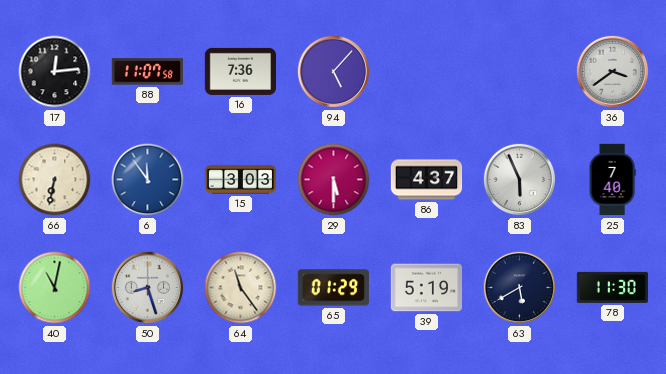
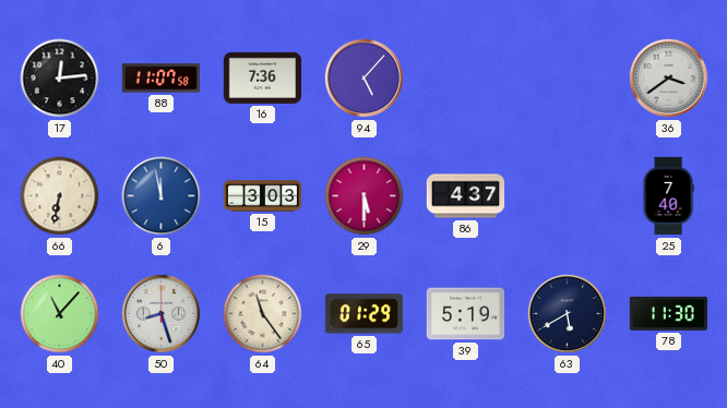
6: 11:54 -> 11:58
83: 5:56 -> none
40: 11:02 -> 11:07
